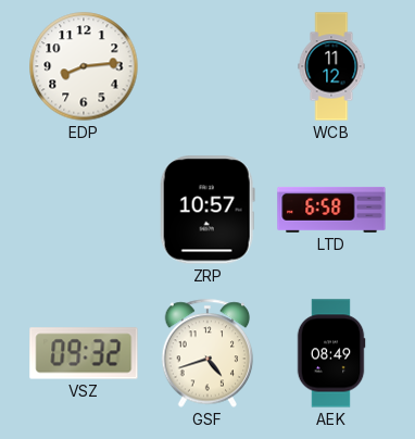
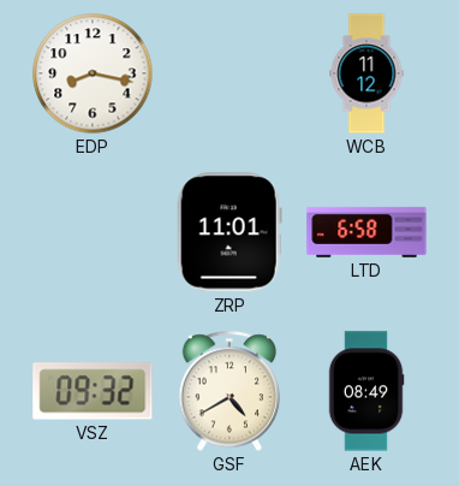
EDP: 8:14 -> 8:17
ZRP: 10:57 -> 11:01
GSF: 4:42 -> 4:40
